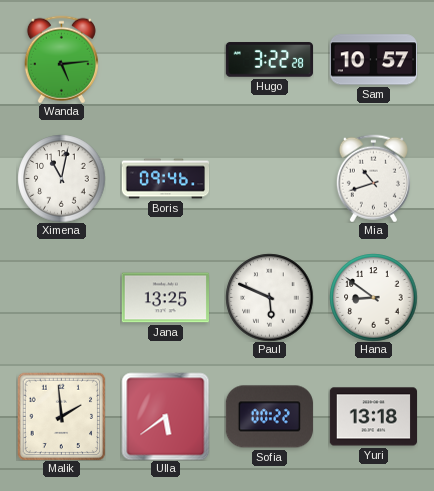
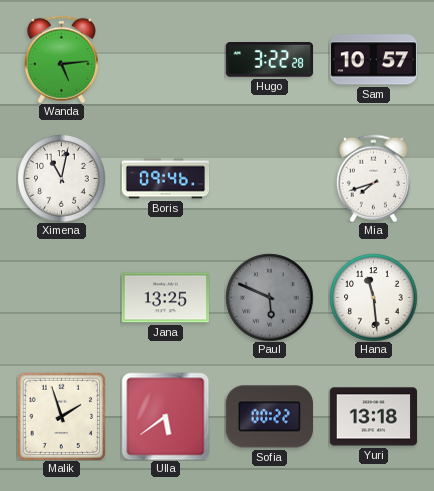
Mia: 10:42 -> 7:42
Paul dial: white -> grey
Hana: 8:51 -> 11:29
Malik: 1:59 -> 1:57
